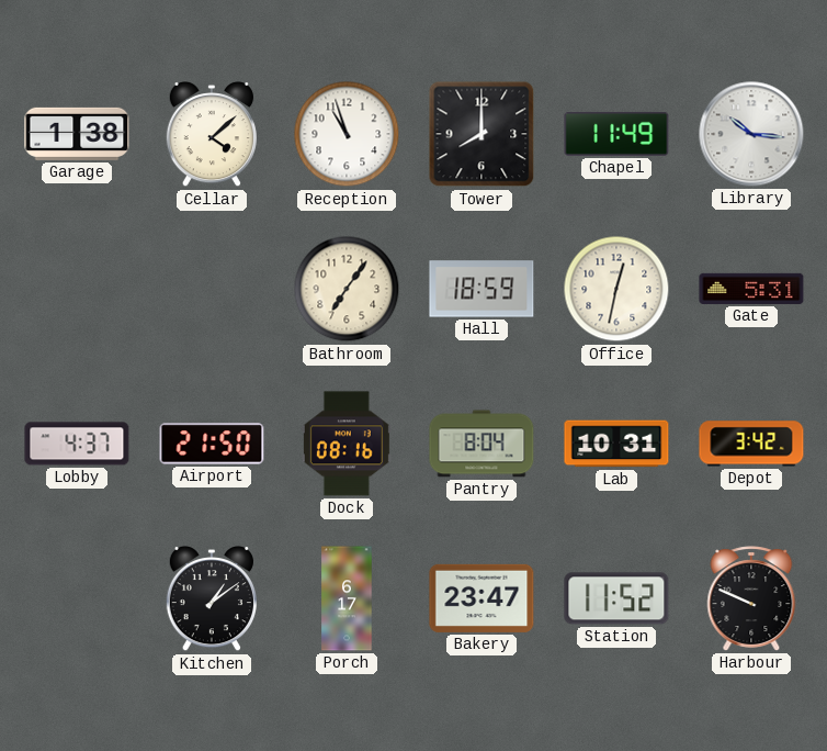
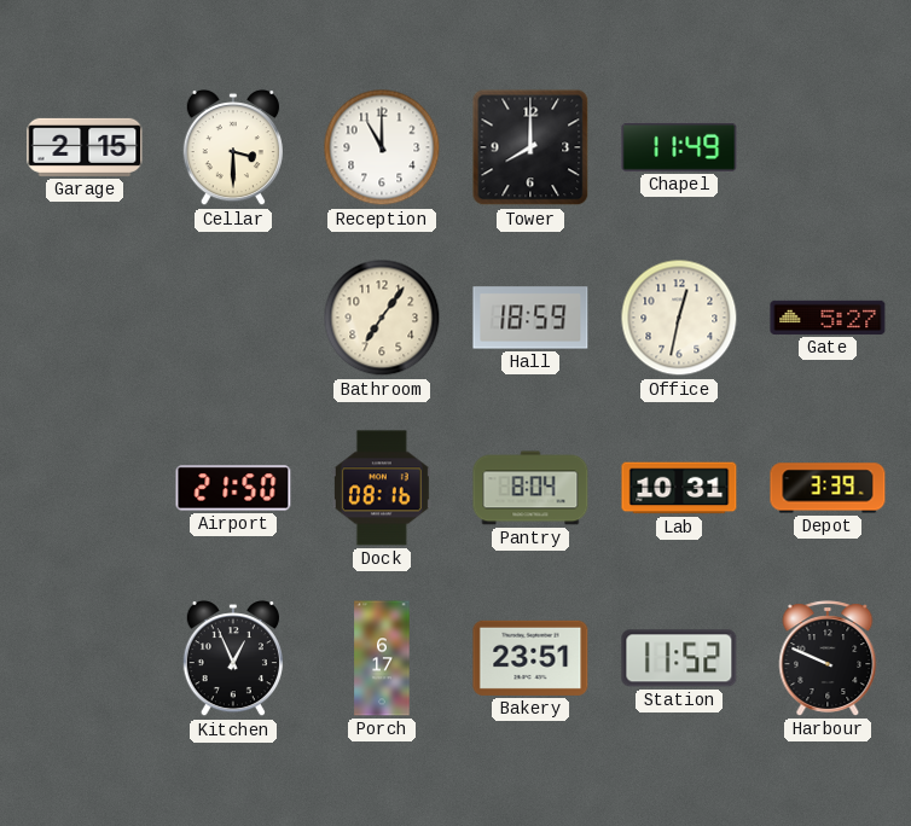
Garage: 1:38 -> 2:15
Cellar: 4:08 -> 3:30
Reception: 10:57 -> 11:00
Library: 10:16 -> none
Gate: 5:31 -> 5:27
Lobby: 4:37 -> none
Depot: 3:42 -> 3:39
Kitchen: 1:09 -> 12:56
Bakery: 23:47 -> 23:51
